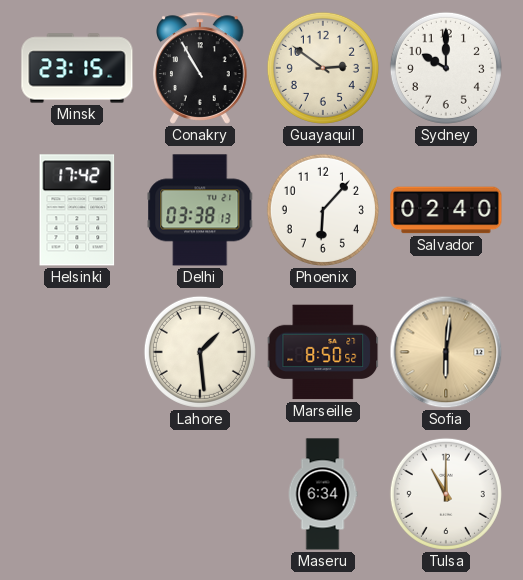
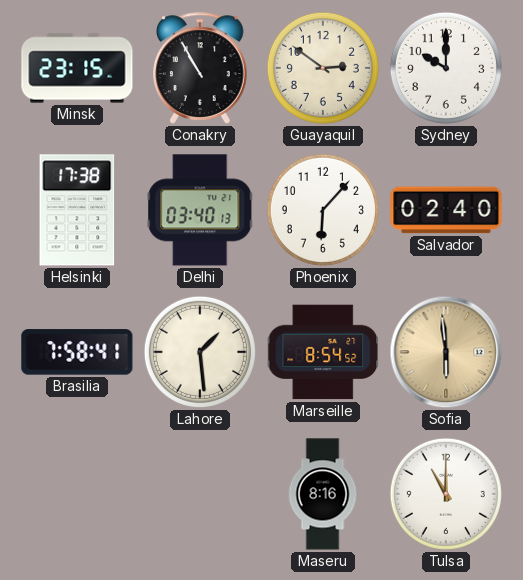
Helsinki: 17:42 -> 17:38
Delhi: 03:38 -> 03:40
Brasilia: none -> 7:58
Marseille: 8:50 -> 8:54
Sofia: 6:01 -> 5:59
Maseru: 6:34 -> 8:16
